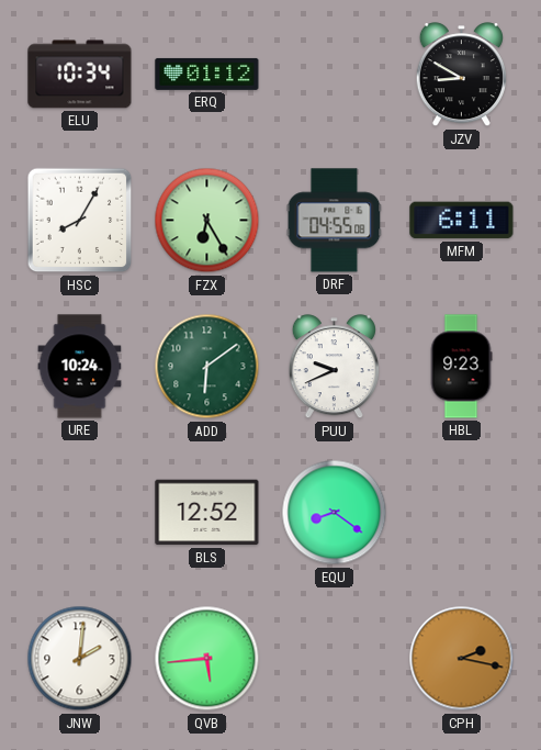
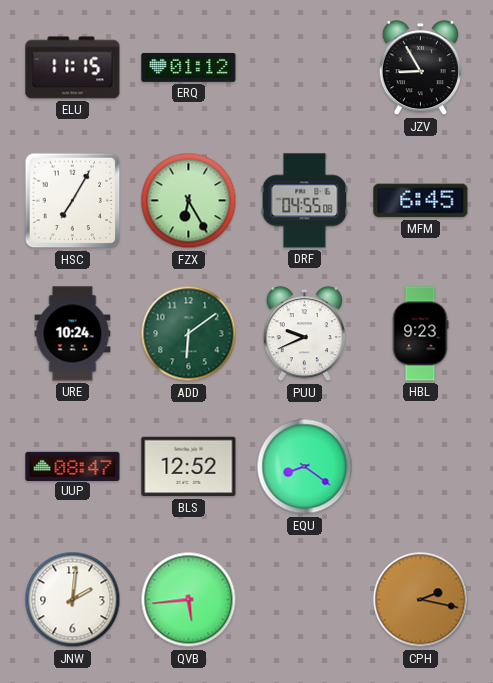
ELU: 10:34 -> 11:15
JZV: 8:50 -> 8:55
HSC: 8:05 -> 7:05
MFM: 6:11 -> 6:45
UUP: none -> 08:47
